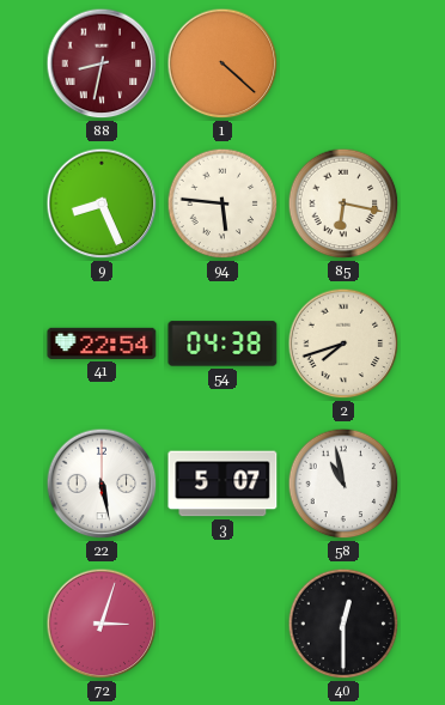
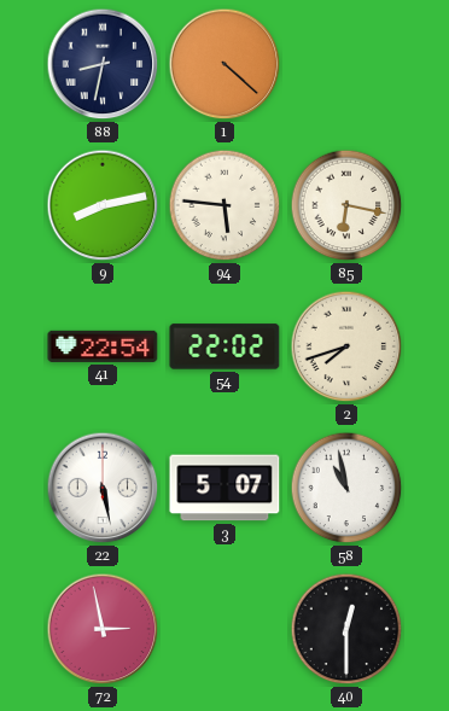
88 dial: burgundy -> navy
9: 8:26 -> 8:13
54: 04:38 -> 22:02
72: 3:03 -> 2:58
